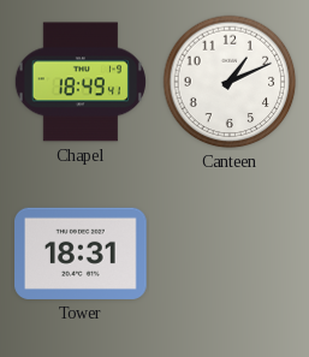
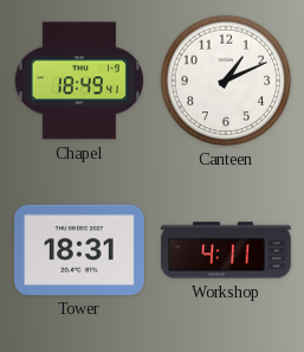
Workshop: none -> 4:11
